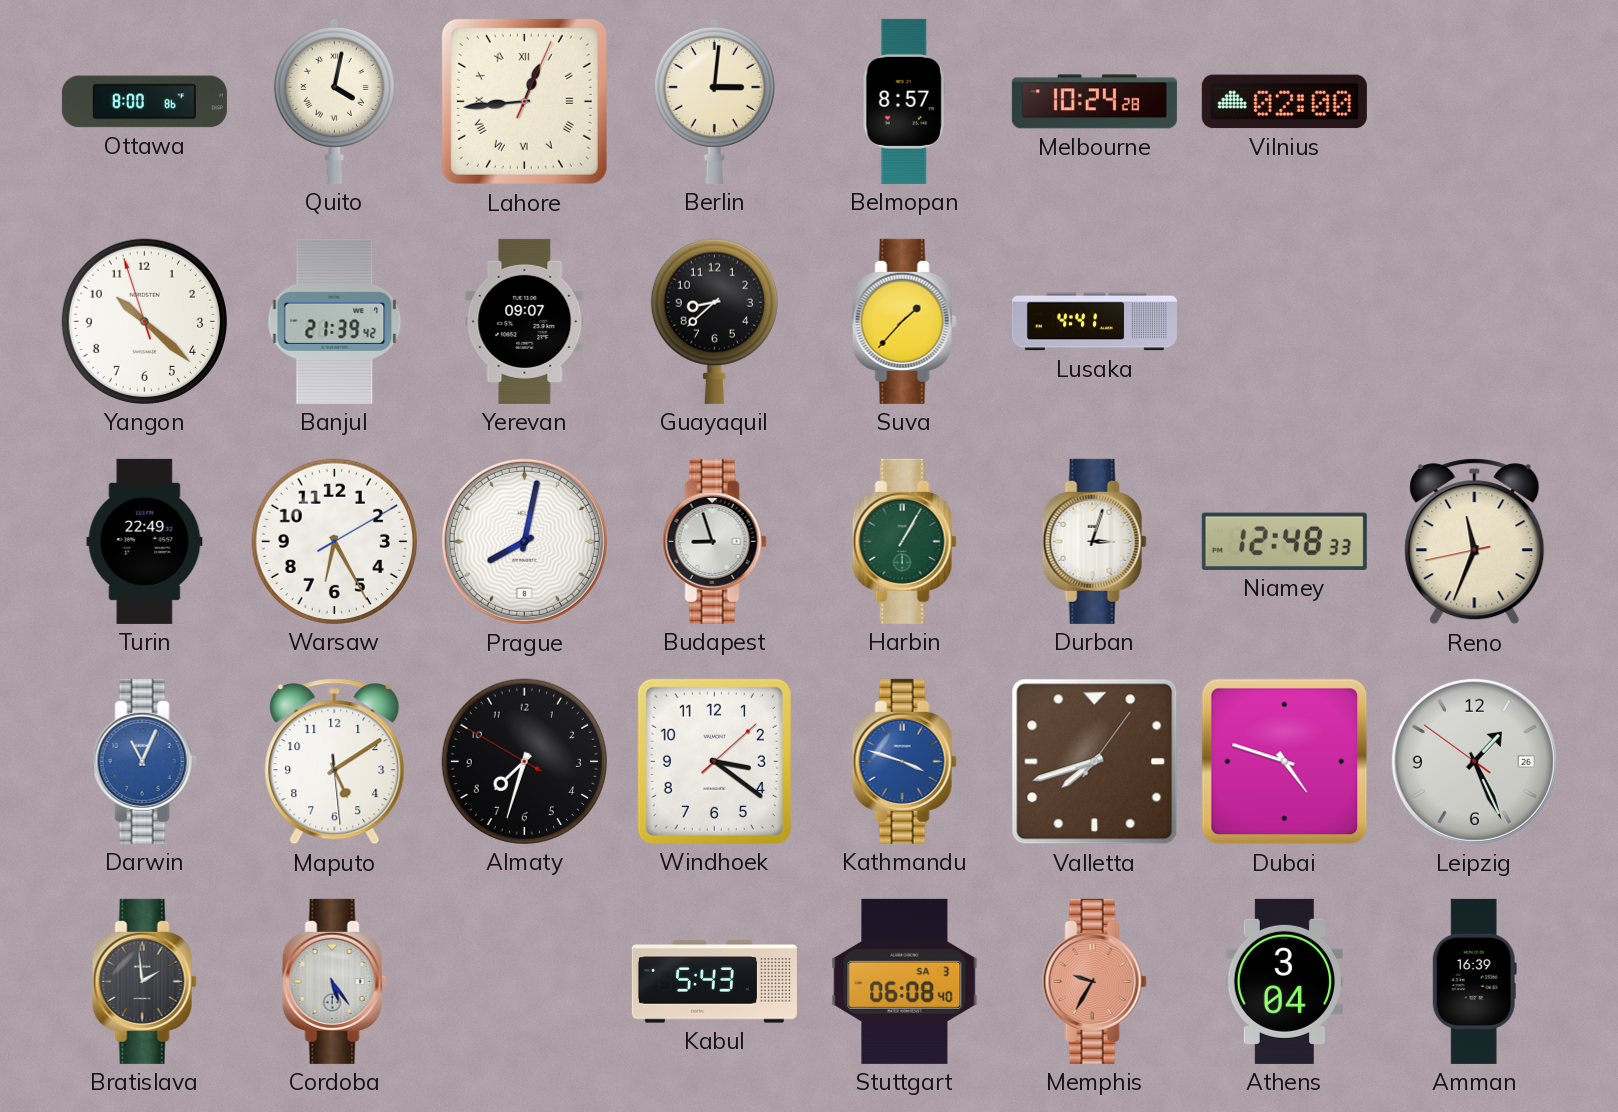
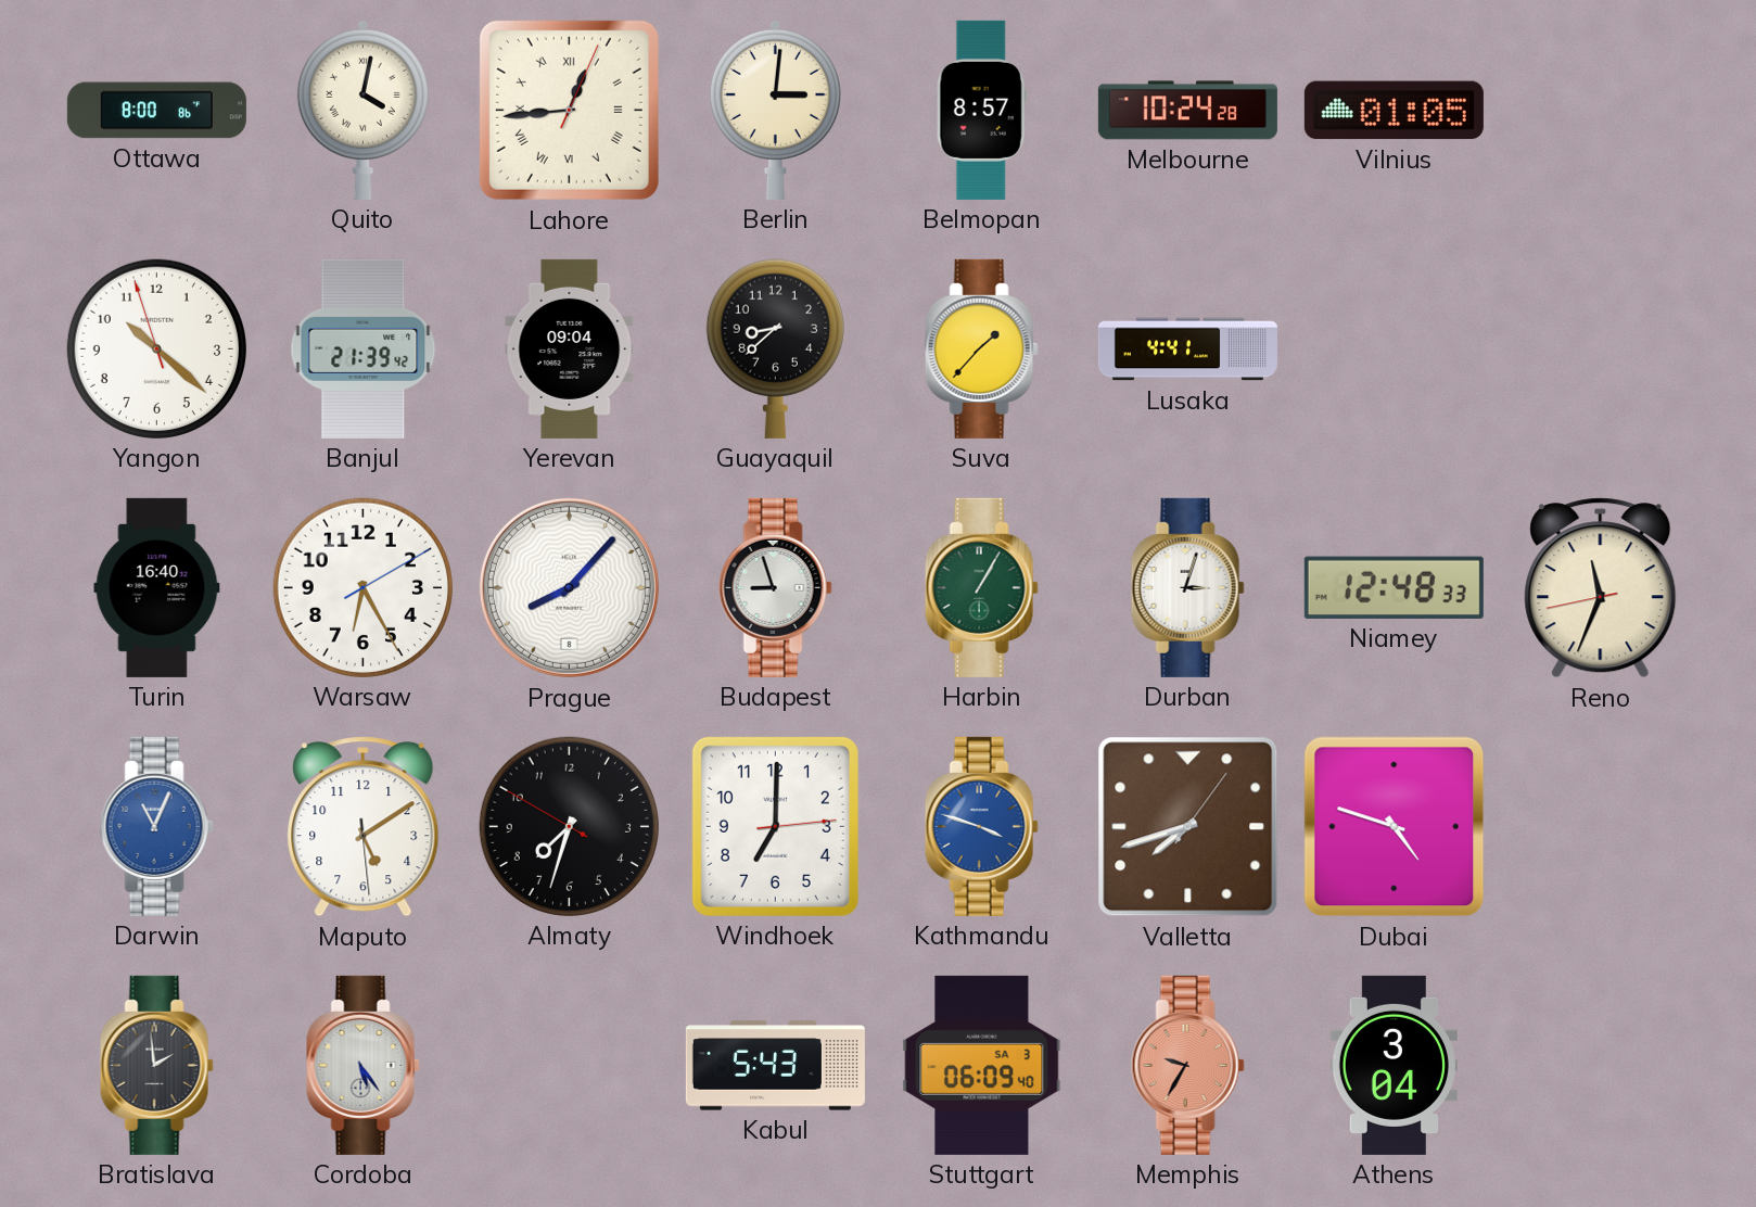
Vilnius: 02:00 -> 01:05
Yerevan: 09:07 -> 09:04
Turin: 22:49 -> 16:40
Prague: 8:02 -> 8:07
Windhoek: 3:21 -> 7:00
Leipzig: 1:25 -> none
Stuttgart: 06:08 -> 06:09
Amman: 16:39 -> none
